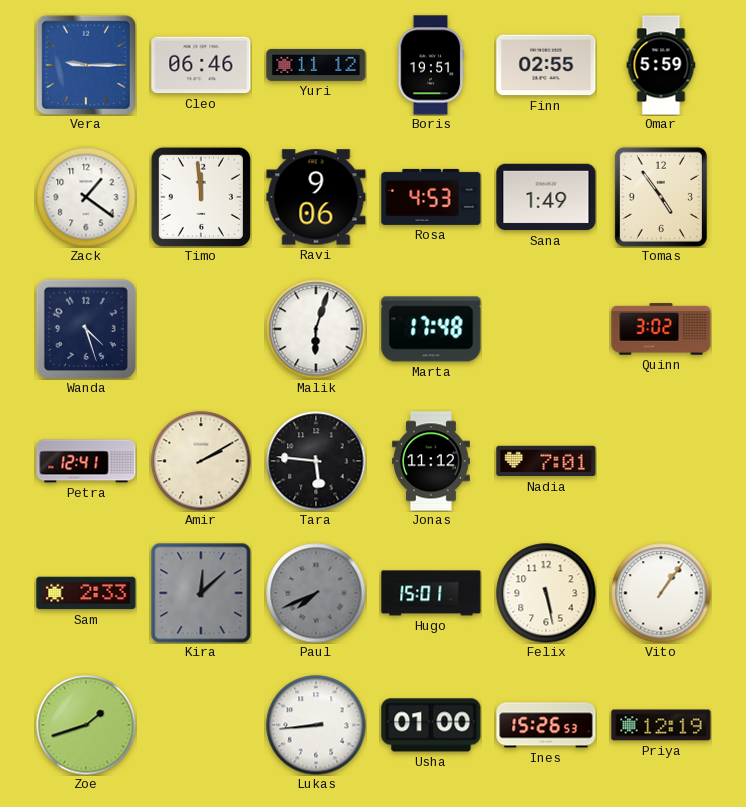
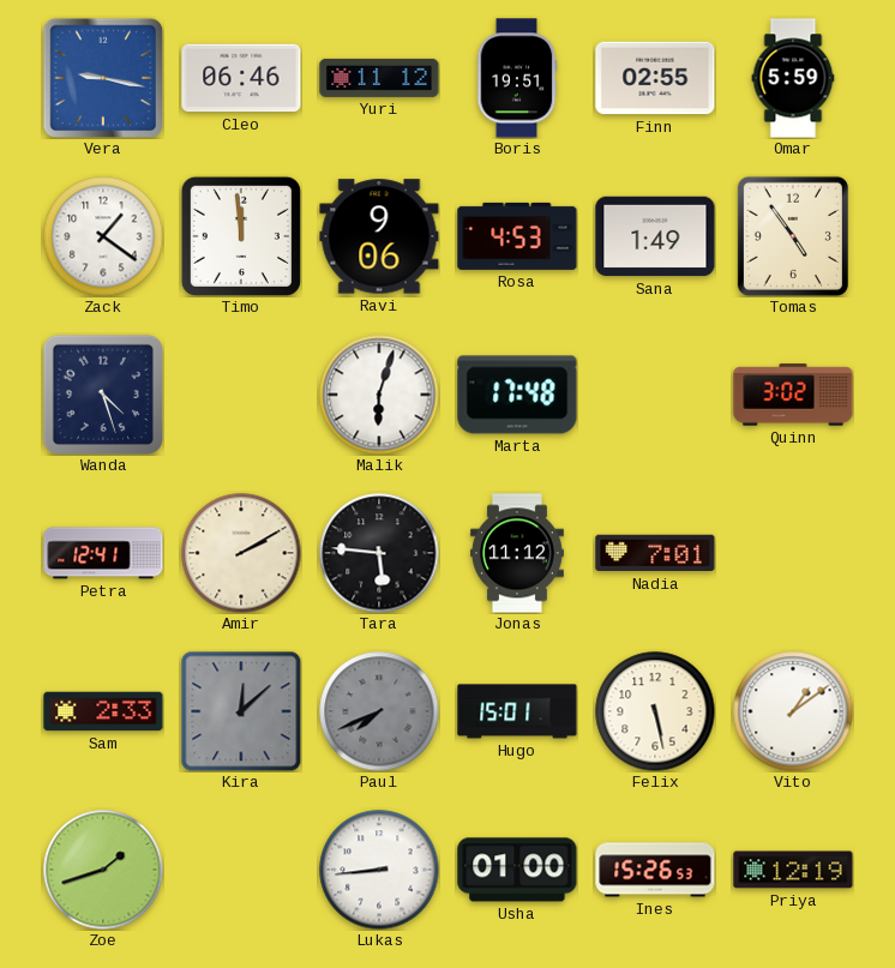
Vera: 9:15 -> 9:17
Vito: 1:06 -> 1:09
